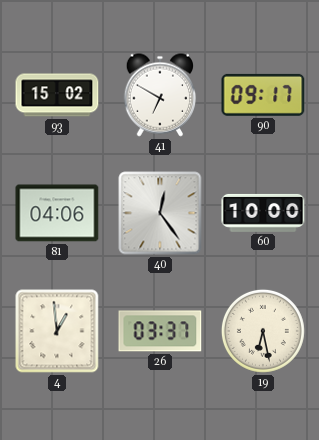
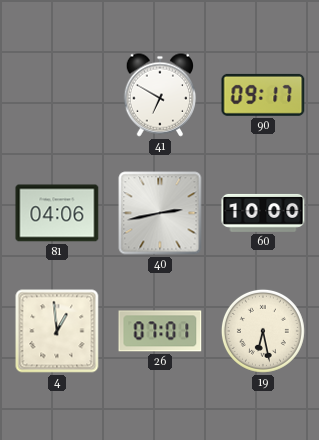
93: 15:02 -> none
40: 12:24 -> 2:43
26: 03:37 -> 07:01
